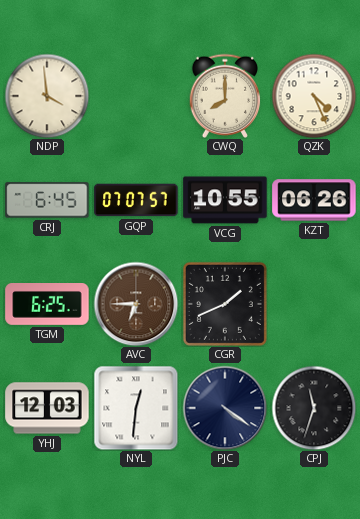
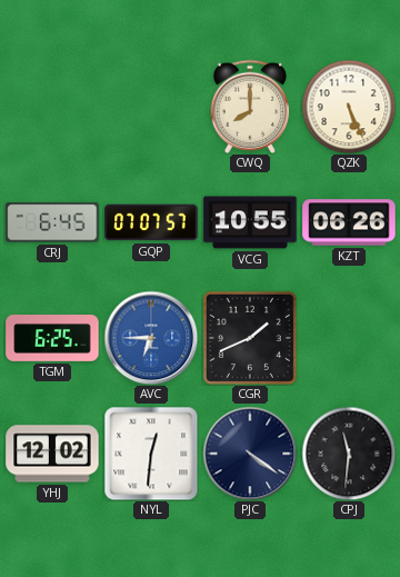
NDP: 3:59 -> none
QZK: 4:26 -> 5:26
AVC dial: brown -> blue
YHJ: 12:03 -> 12:02
CPJ: 11:33 -> 11:31
